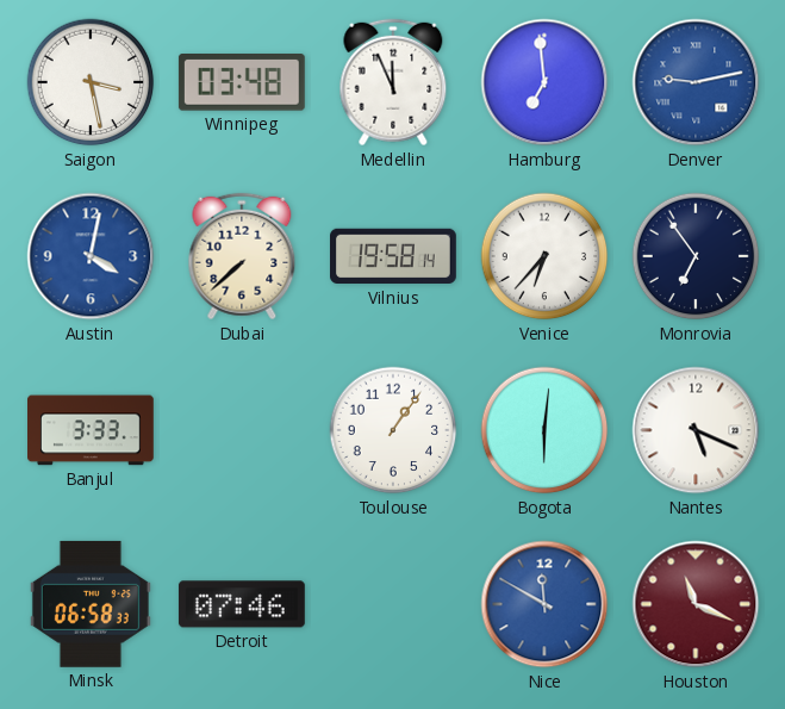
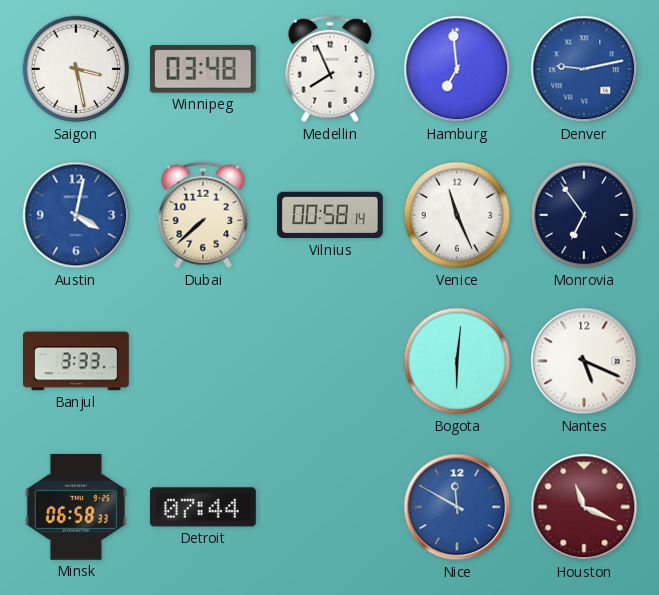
Medellin: 11:56 -> 7:56
Vilnius: 19:58 -> 00:58
Venice: 6:37 -> 11:26
Toulouse: 1:06 -> none
Detroit: 07:46 -> 07:44
